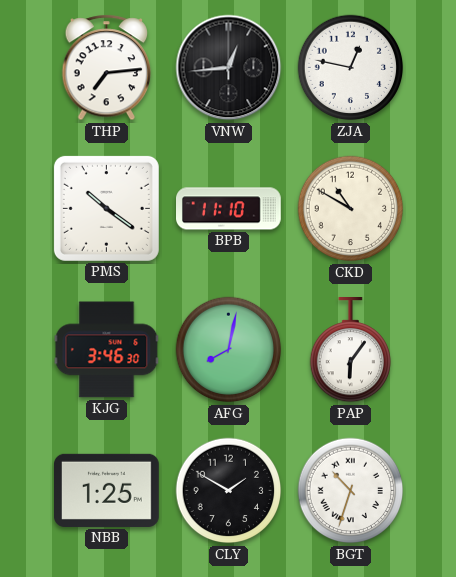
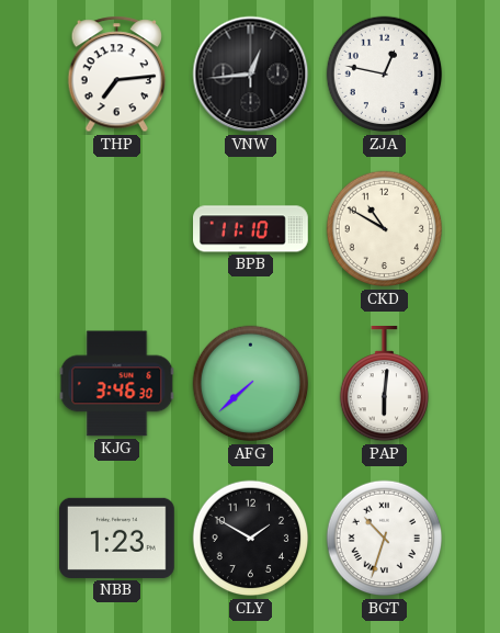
PMS: 10:21 -> none
AFG: 8:02 -> 7:38
PAP: 6:06 -> 6:01
NBB: 1:25 -> 1:23
